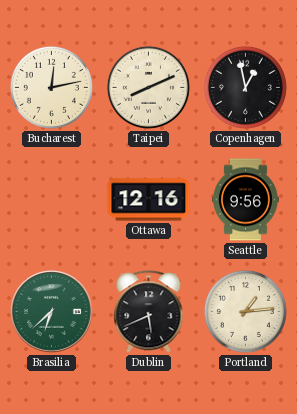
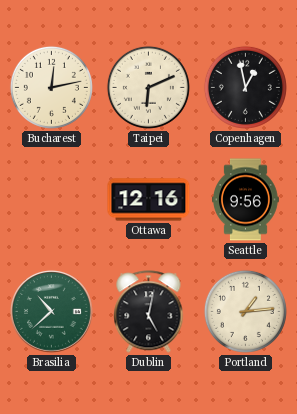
Taipei: 8:11 -> 6:11
Brasilia: 6:38 -> 10:38
Dublin: 5:41 -> 5:02
